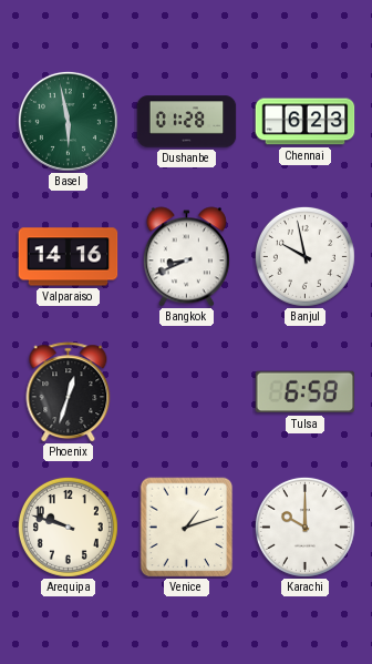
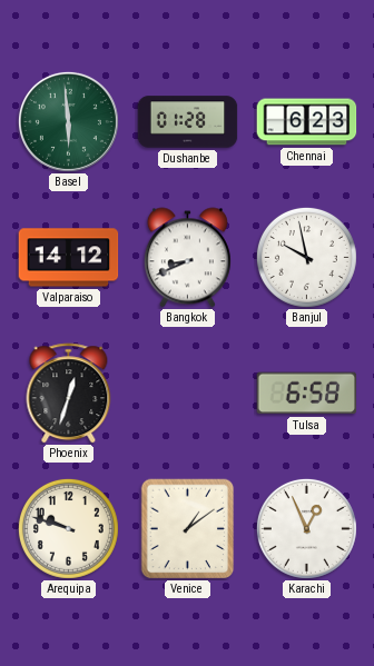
Basel: 5:58 -> 5:59
Valparaiso: 14:16 -> 14:12
Venice: 1:12 -> 1:09
Karachi: 10:00 -> 12:56
